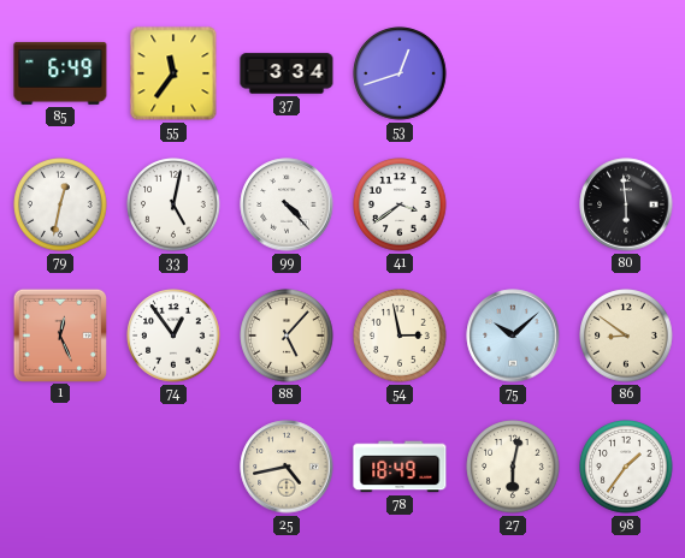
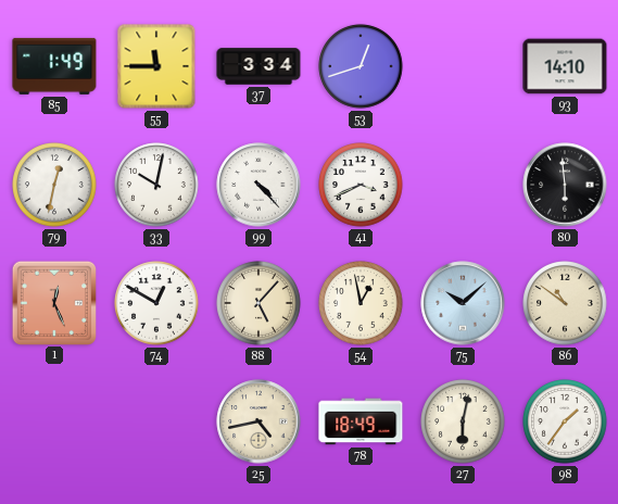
85: 6:49 -> 1:49
55: 11:36 -> 11:45
93: none -> 14:10
33: 5:02 -> 10:02
41: 3:39 -> 3:41
74: 12:54 -> 12:50
54: 2:58 -> 12:58
86: 8:51 -> 10:51
